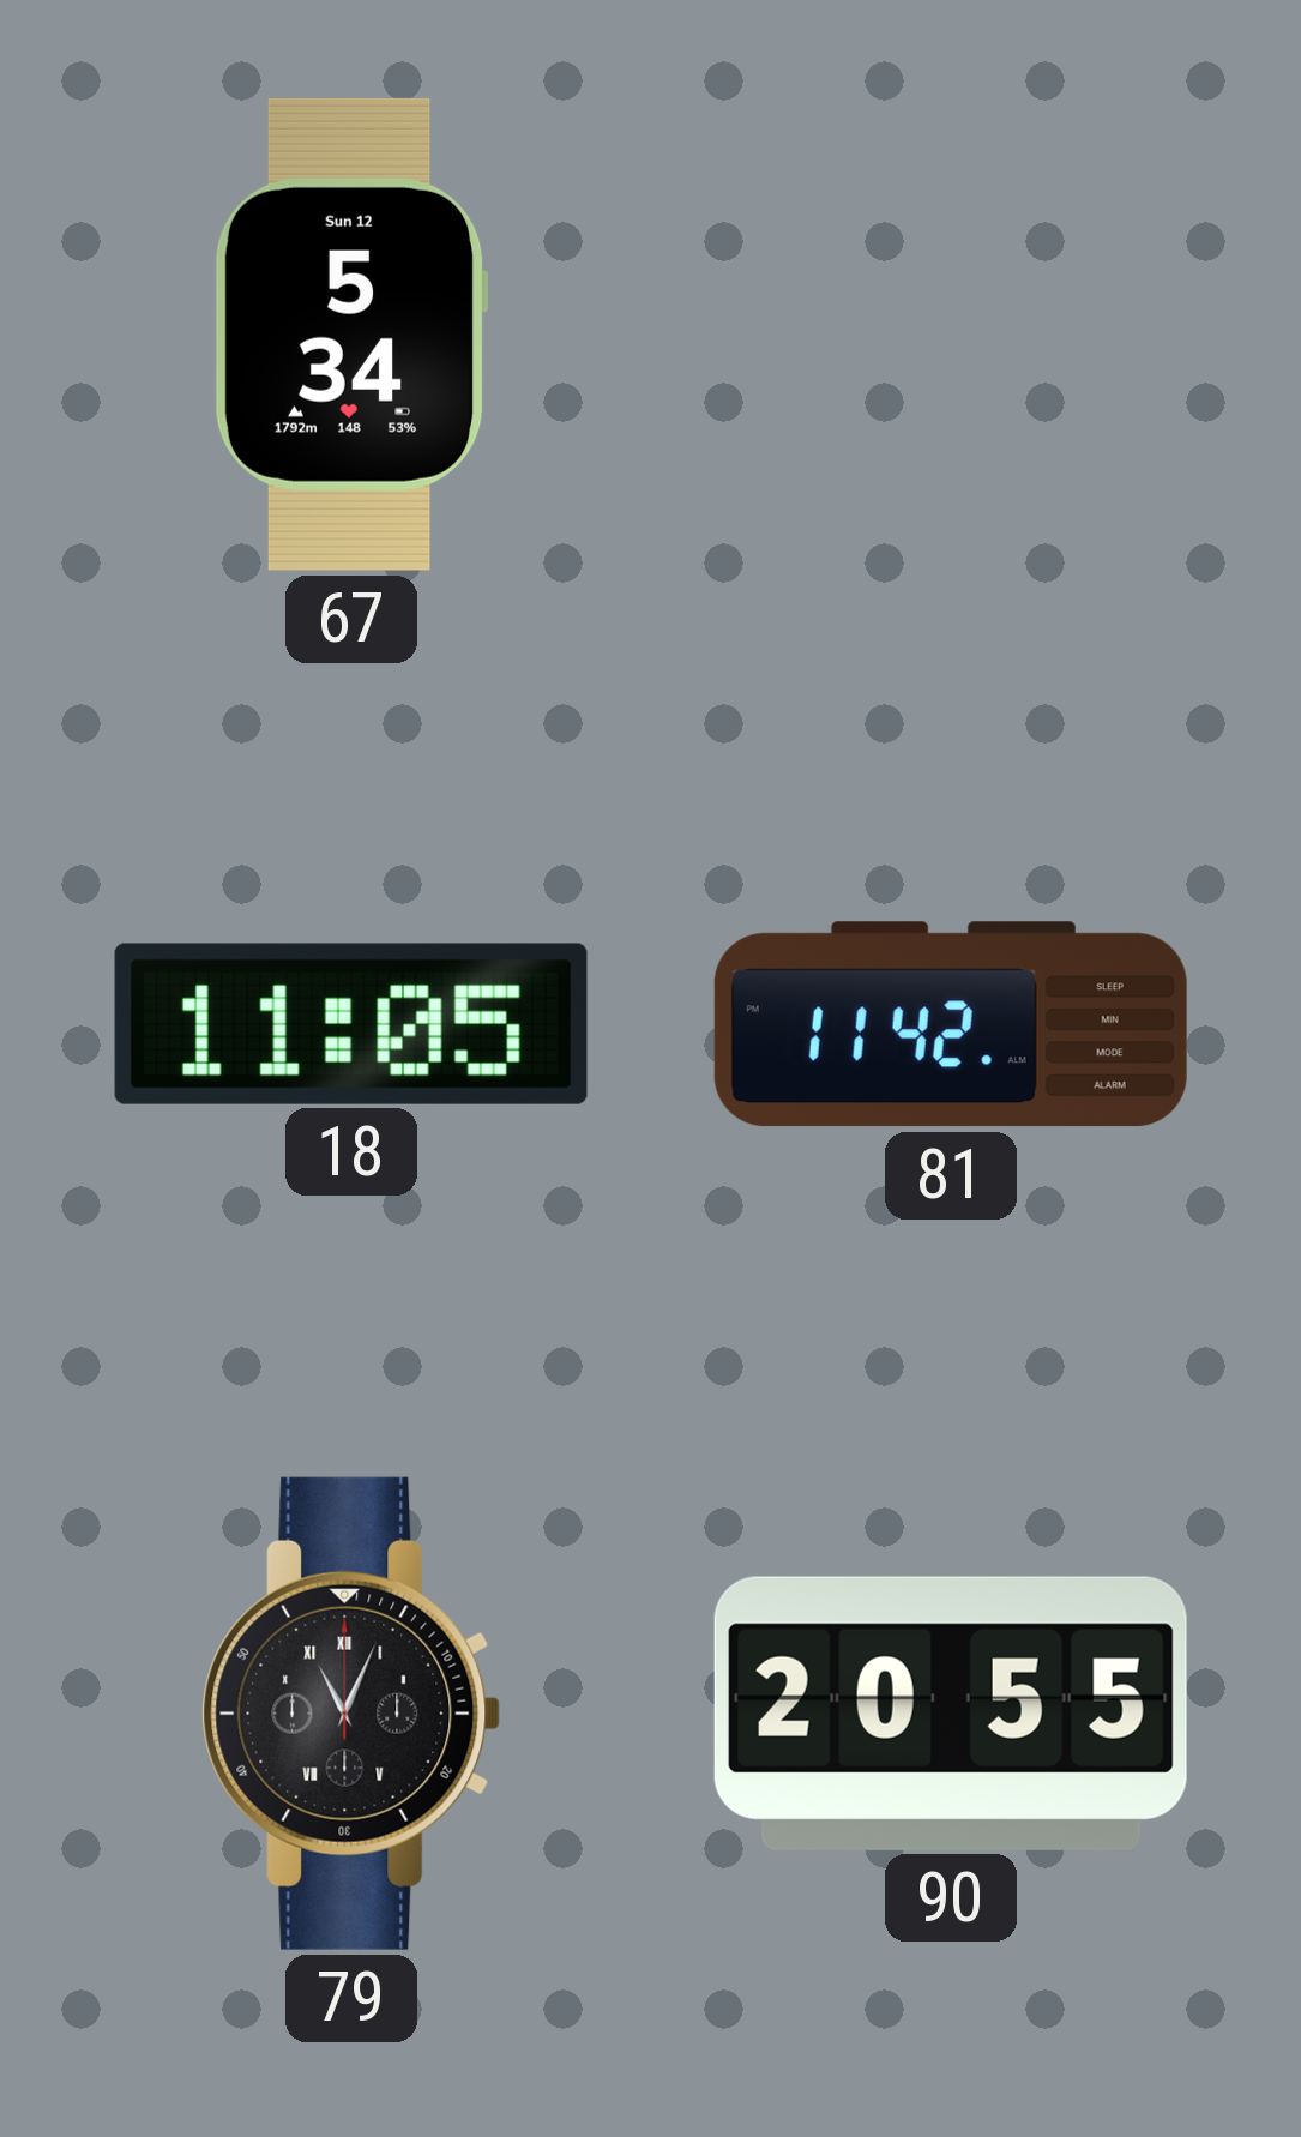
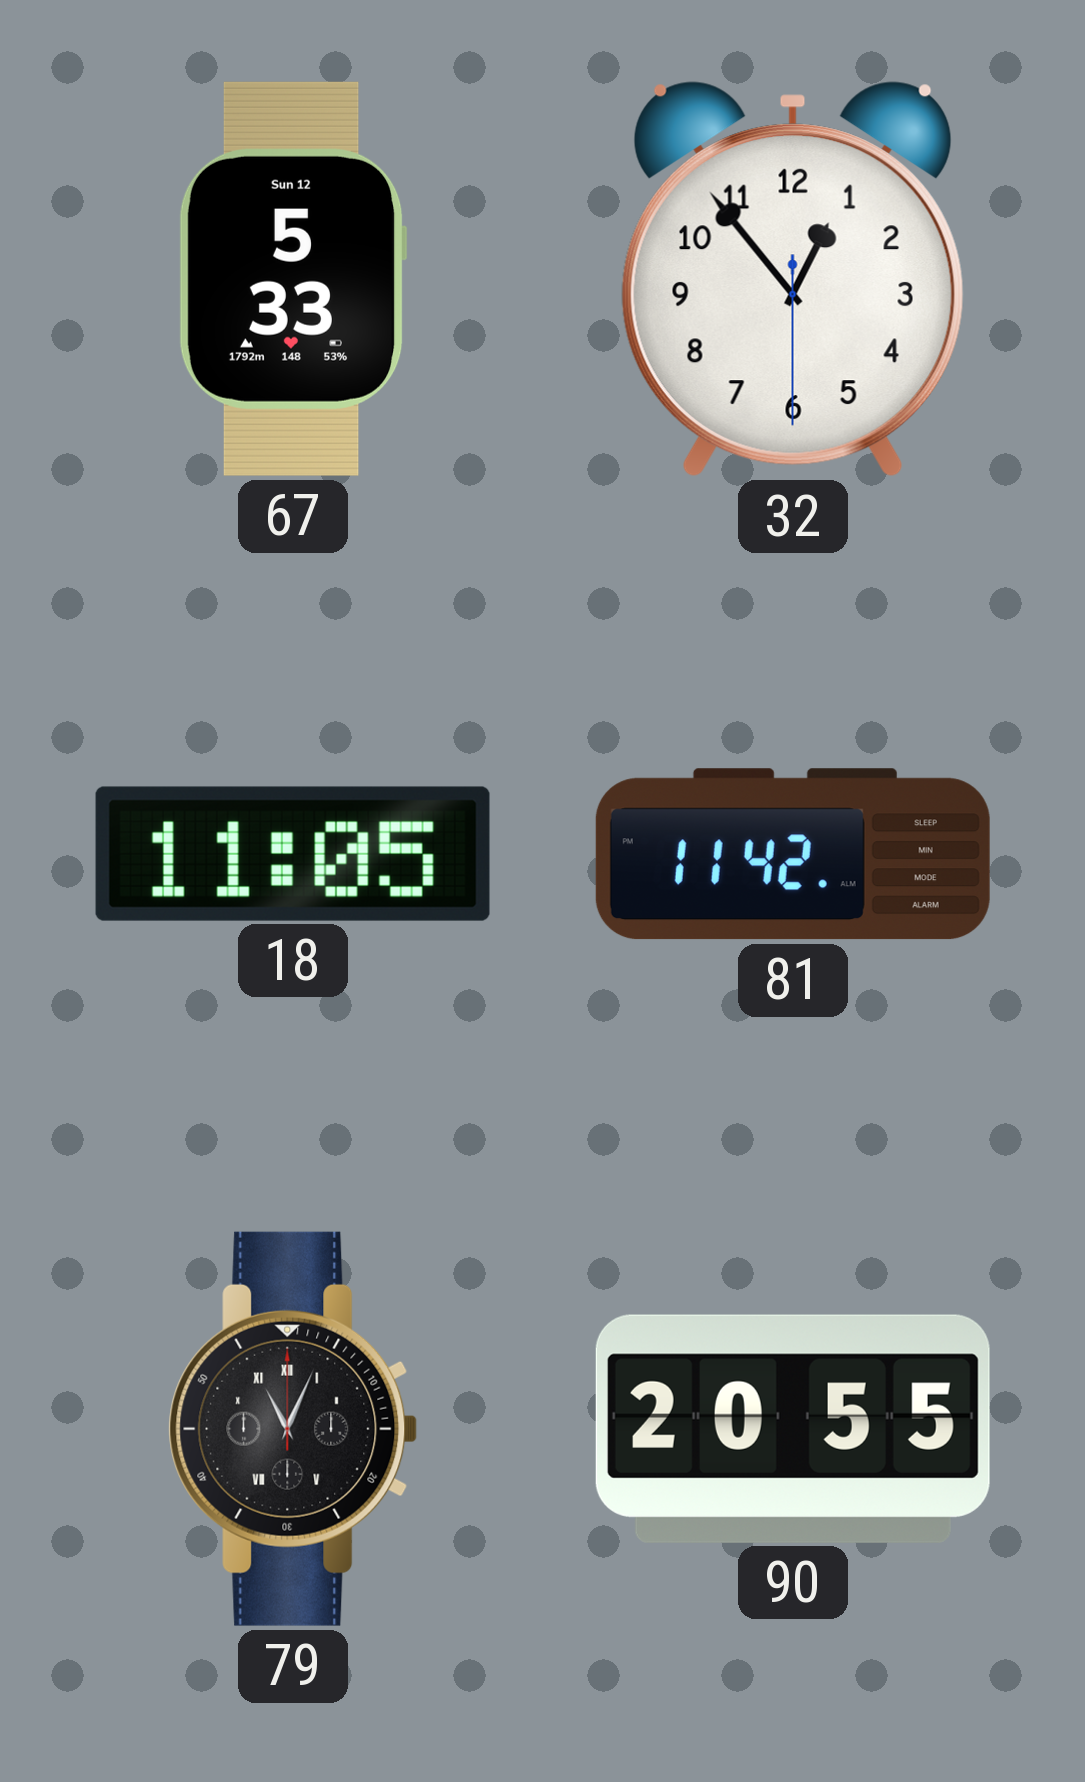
67: 5:34 -> 5:33
32: none -> 12:53
